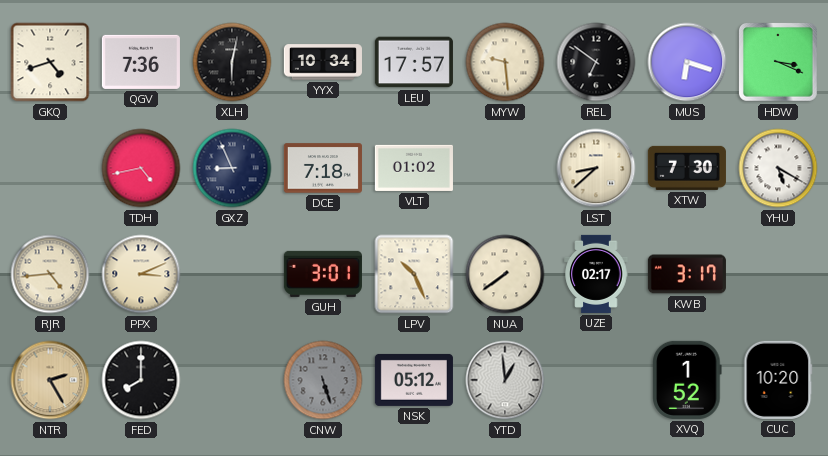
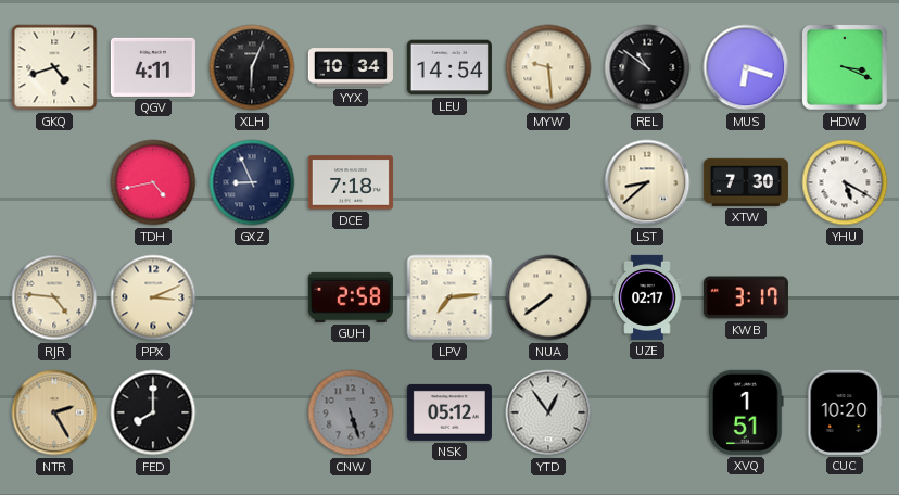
QGV: 7:36 -> 4:11
XLH: 6:02 -> 6:04
LEU: 17:57 -> 14:54
REL: 6:51 -> 10:51
VLT: 01:02 -> none
RJR: 4:44 -> 4:46
GUH: 3:01 -> 2:58
LPV: 10:26 -> 7:14
YTD: 12:59 -> 12:54
XVQ: 1:52 -> 1:51
